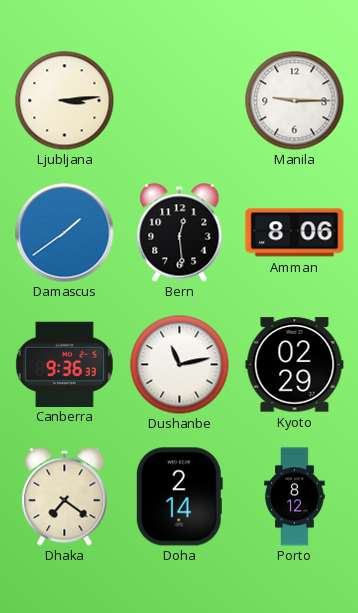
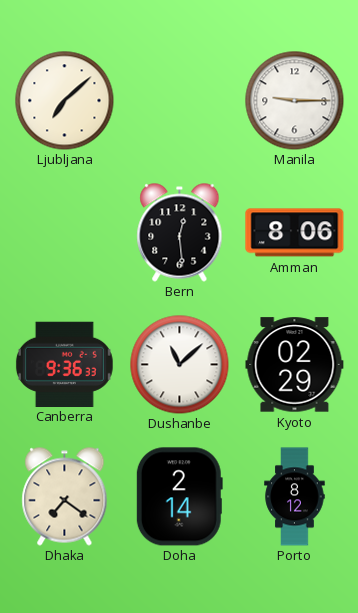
Ljubljana: 3:14 -> 7:08
Damascus: 1:39 -> none
Dushanbe: 11:13 -> 11:08
